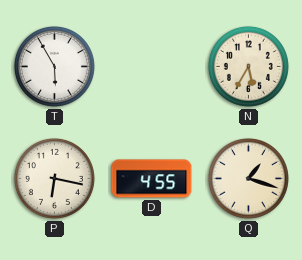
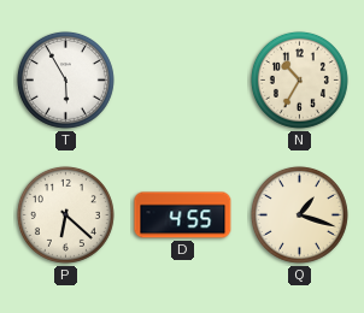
N: 5:35 -> 10:35
P: 6:17 -> 6:22
